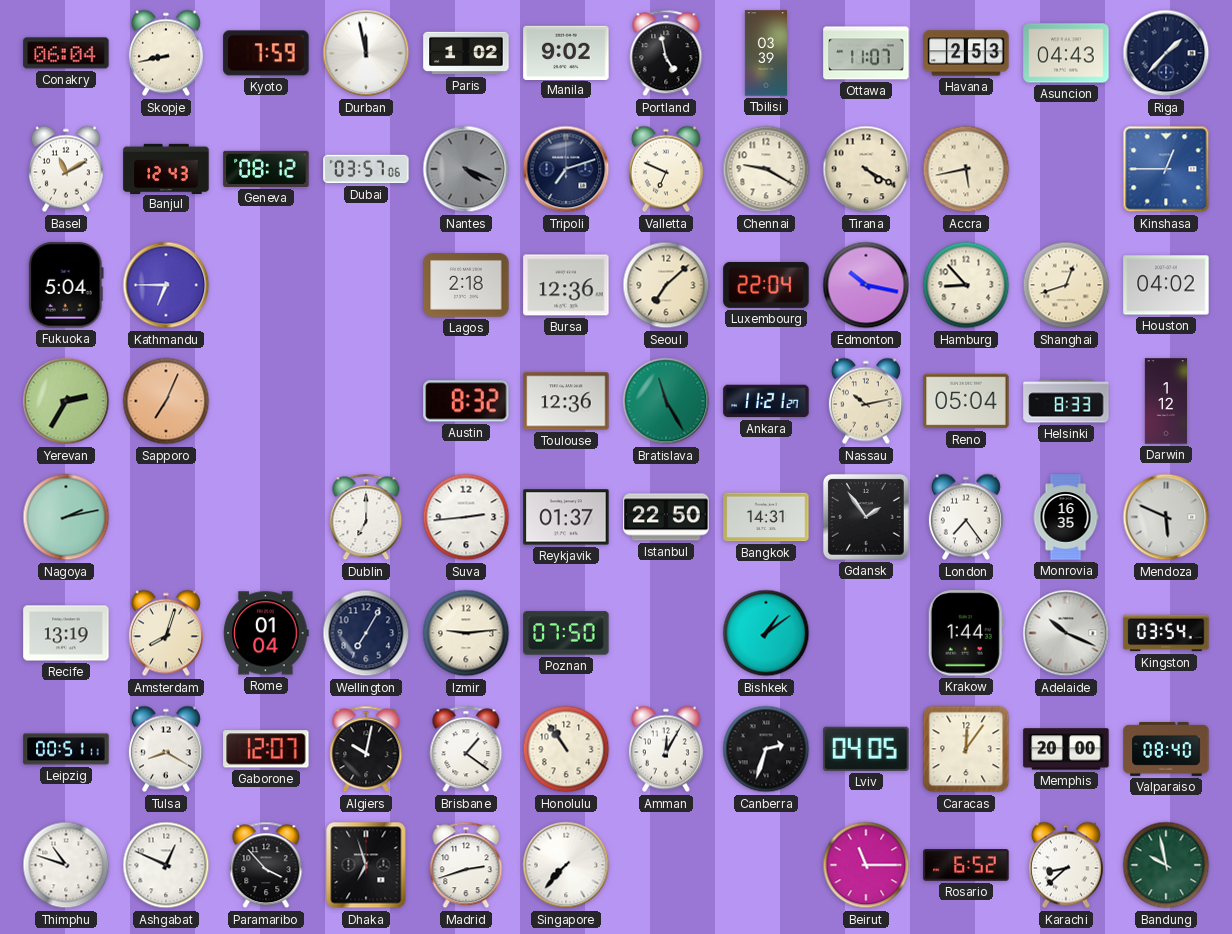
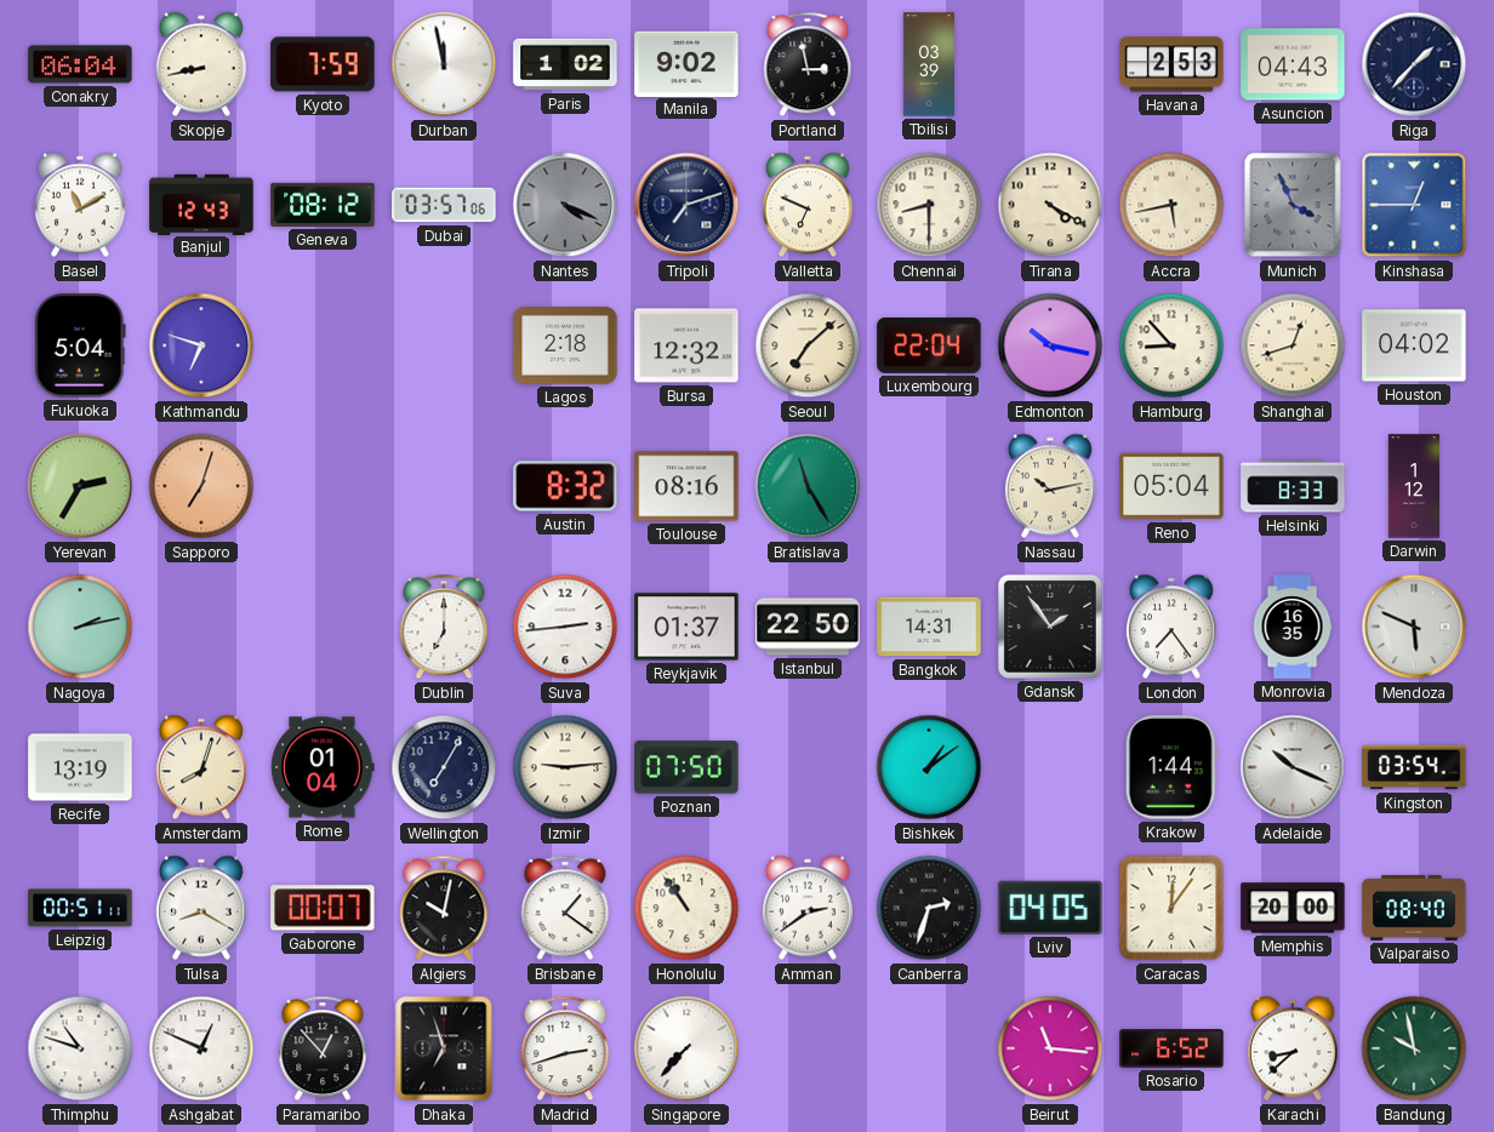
Portland: 4:58 -> 2:58
Ottawa: 11:07 -> none
Chennai: 9:20 -> 8:30
Munich: none -> 3:56
Kathmandu: 6:45 -> 6:48
Bursa: 12:36 -> 12:32
Sapporo: 7:04 -> 7:03
Toulouse: 12:36 -> 08:16
Ankara: 11:21 -> none
Gaborone: 12:07 -> 00:07
Amman: 12:05 -> 2:39
Paramaribo: 3:53 -> 12:53
Beirut: 11:15 -> 11:16
